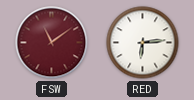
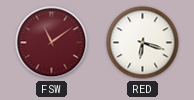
RED: 6:14 -> 6:18
